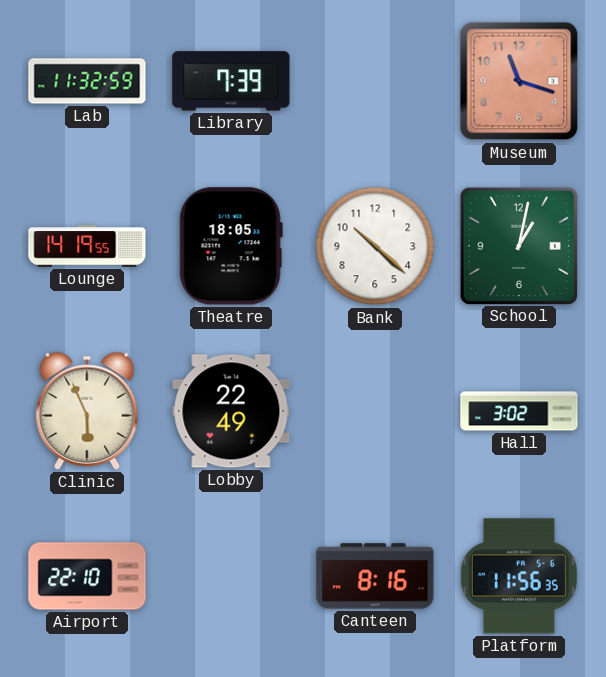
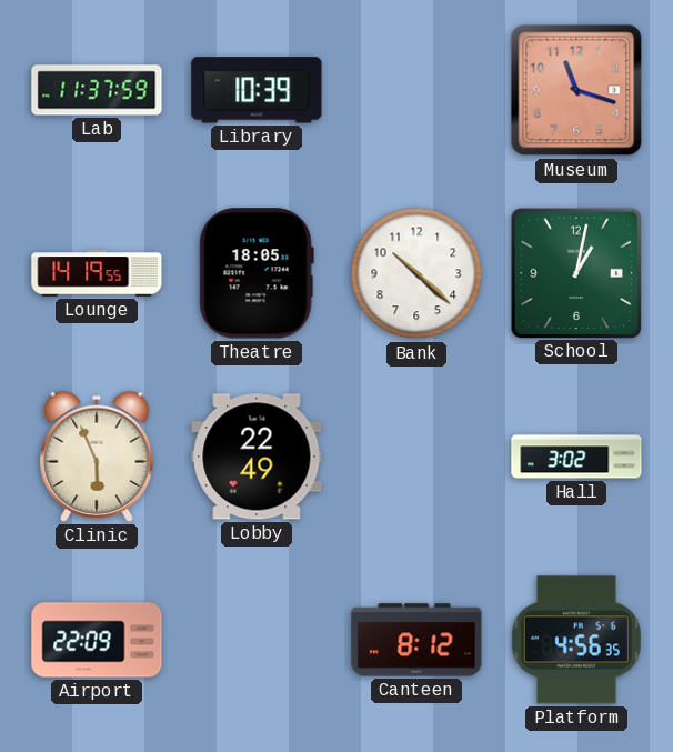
Lab: 11:32 -> 11:37
Library: 7:39 -> 10:39
Airport: 22:10 -> 22:09
Canteen: 8:16 -> 8:12
Platform: 11:56 -> 4:56
